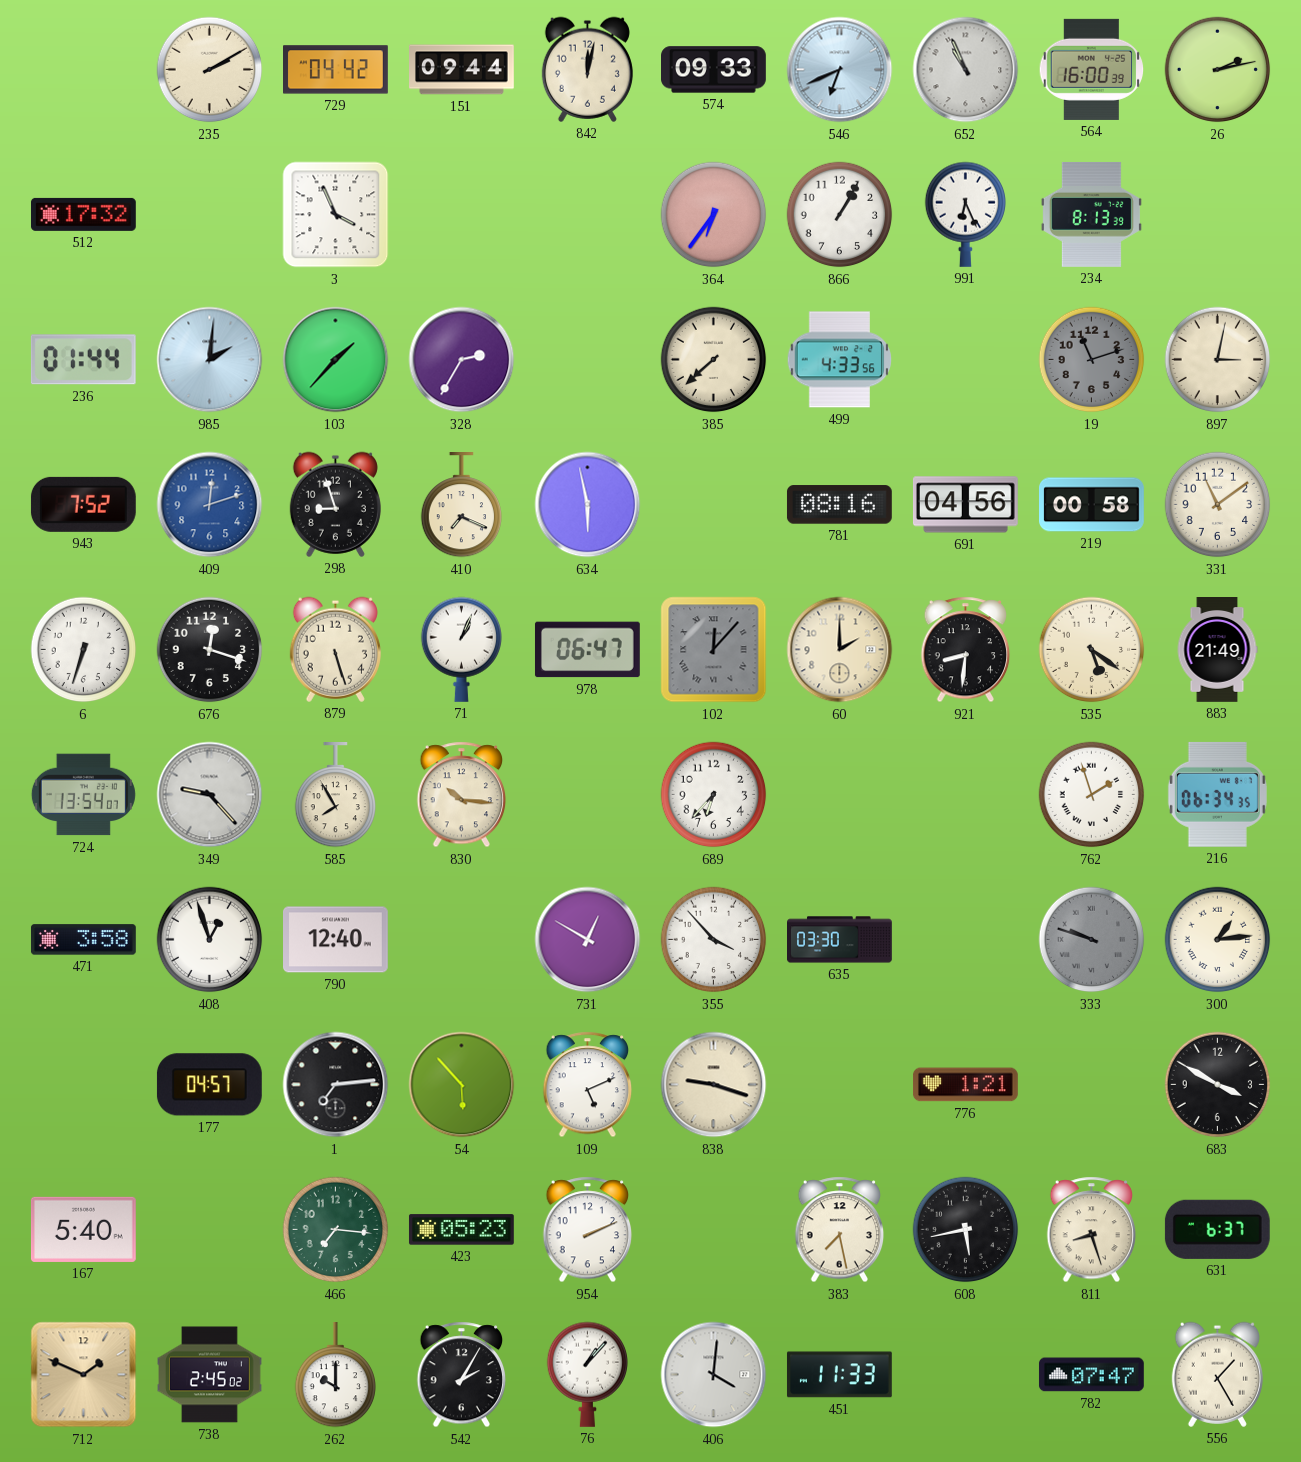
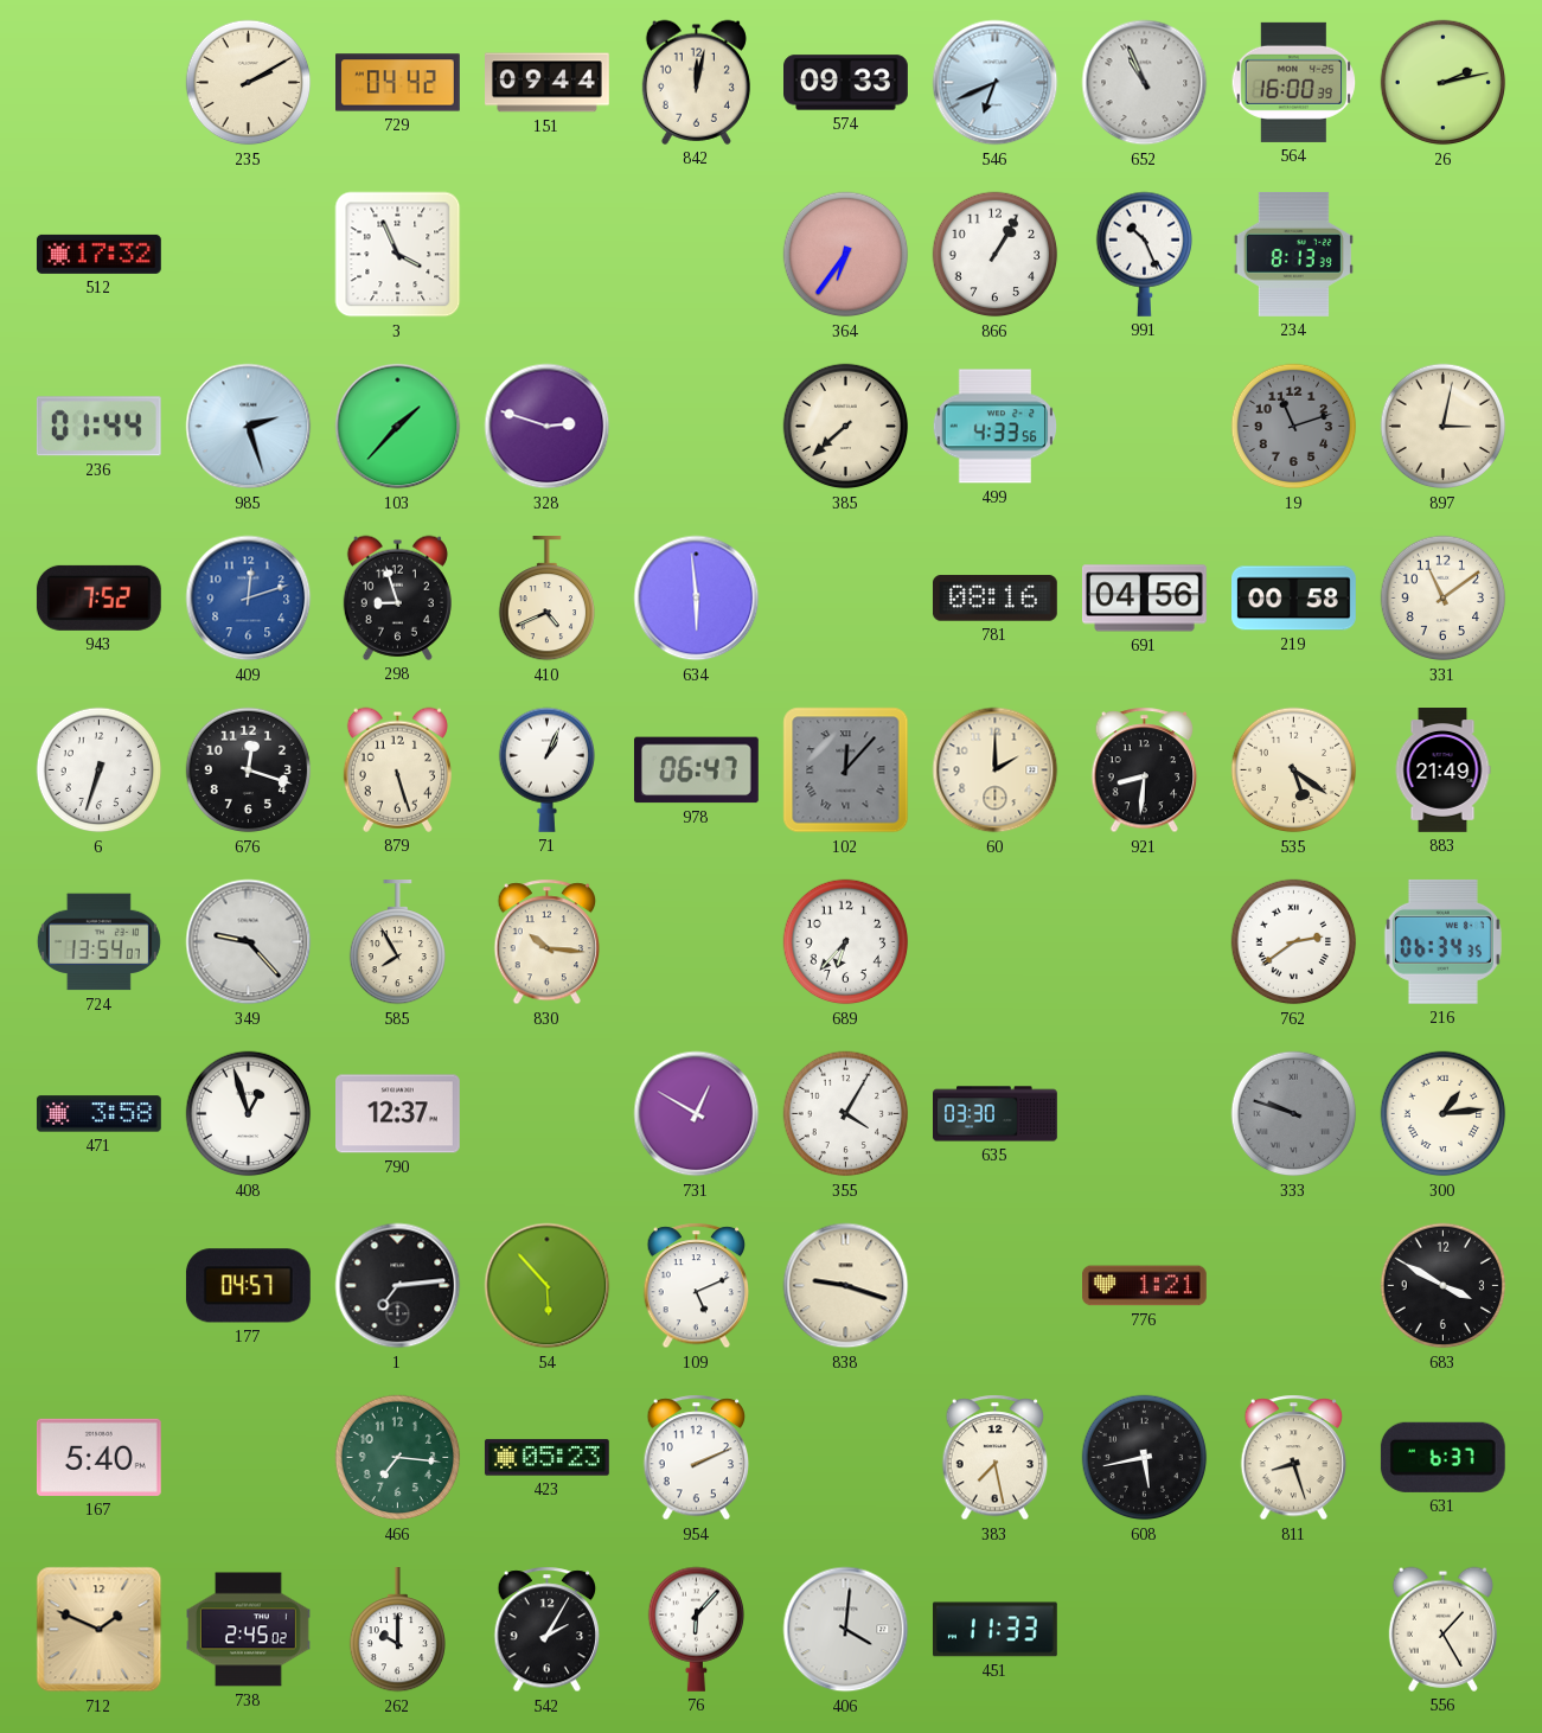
991: 6:26 -> 10:26
985: 2:01 -> 2:27
328: 2:35 -> 2:48
410: 7:19 -> 4:41
634: 5:58 -> 5:59
762: 1:57 -> 2:39
790: 12:40 -> 12:37
355: 3:53 -> 4:05
76: 1:07 -> 6:07
782: 07:47 -> none
